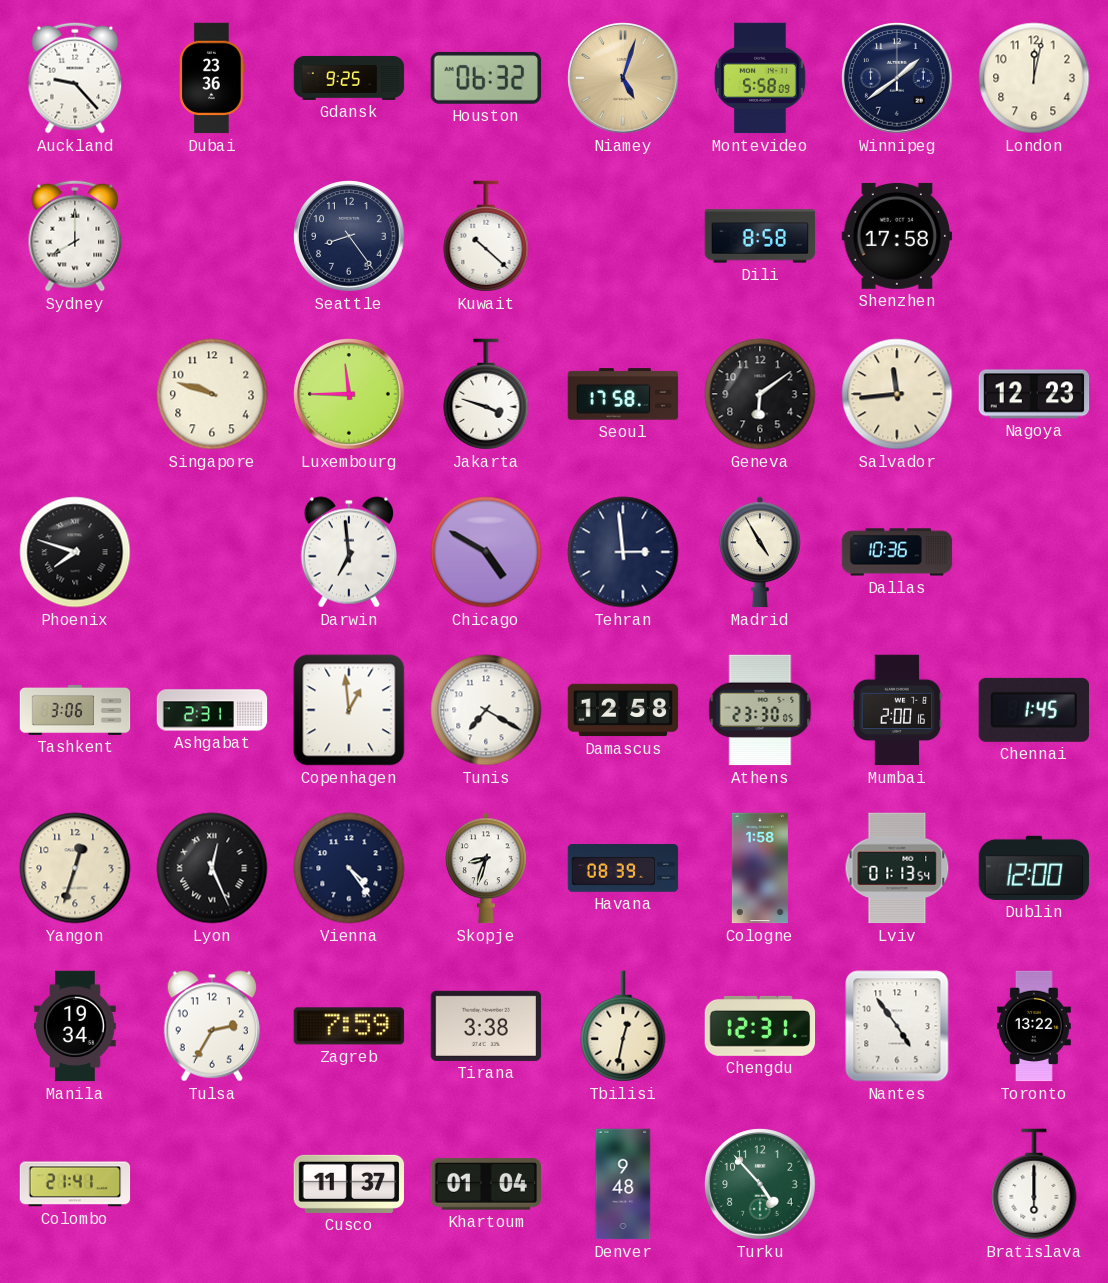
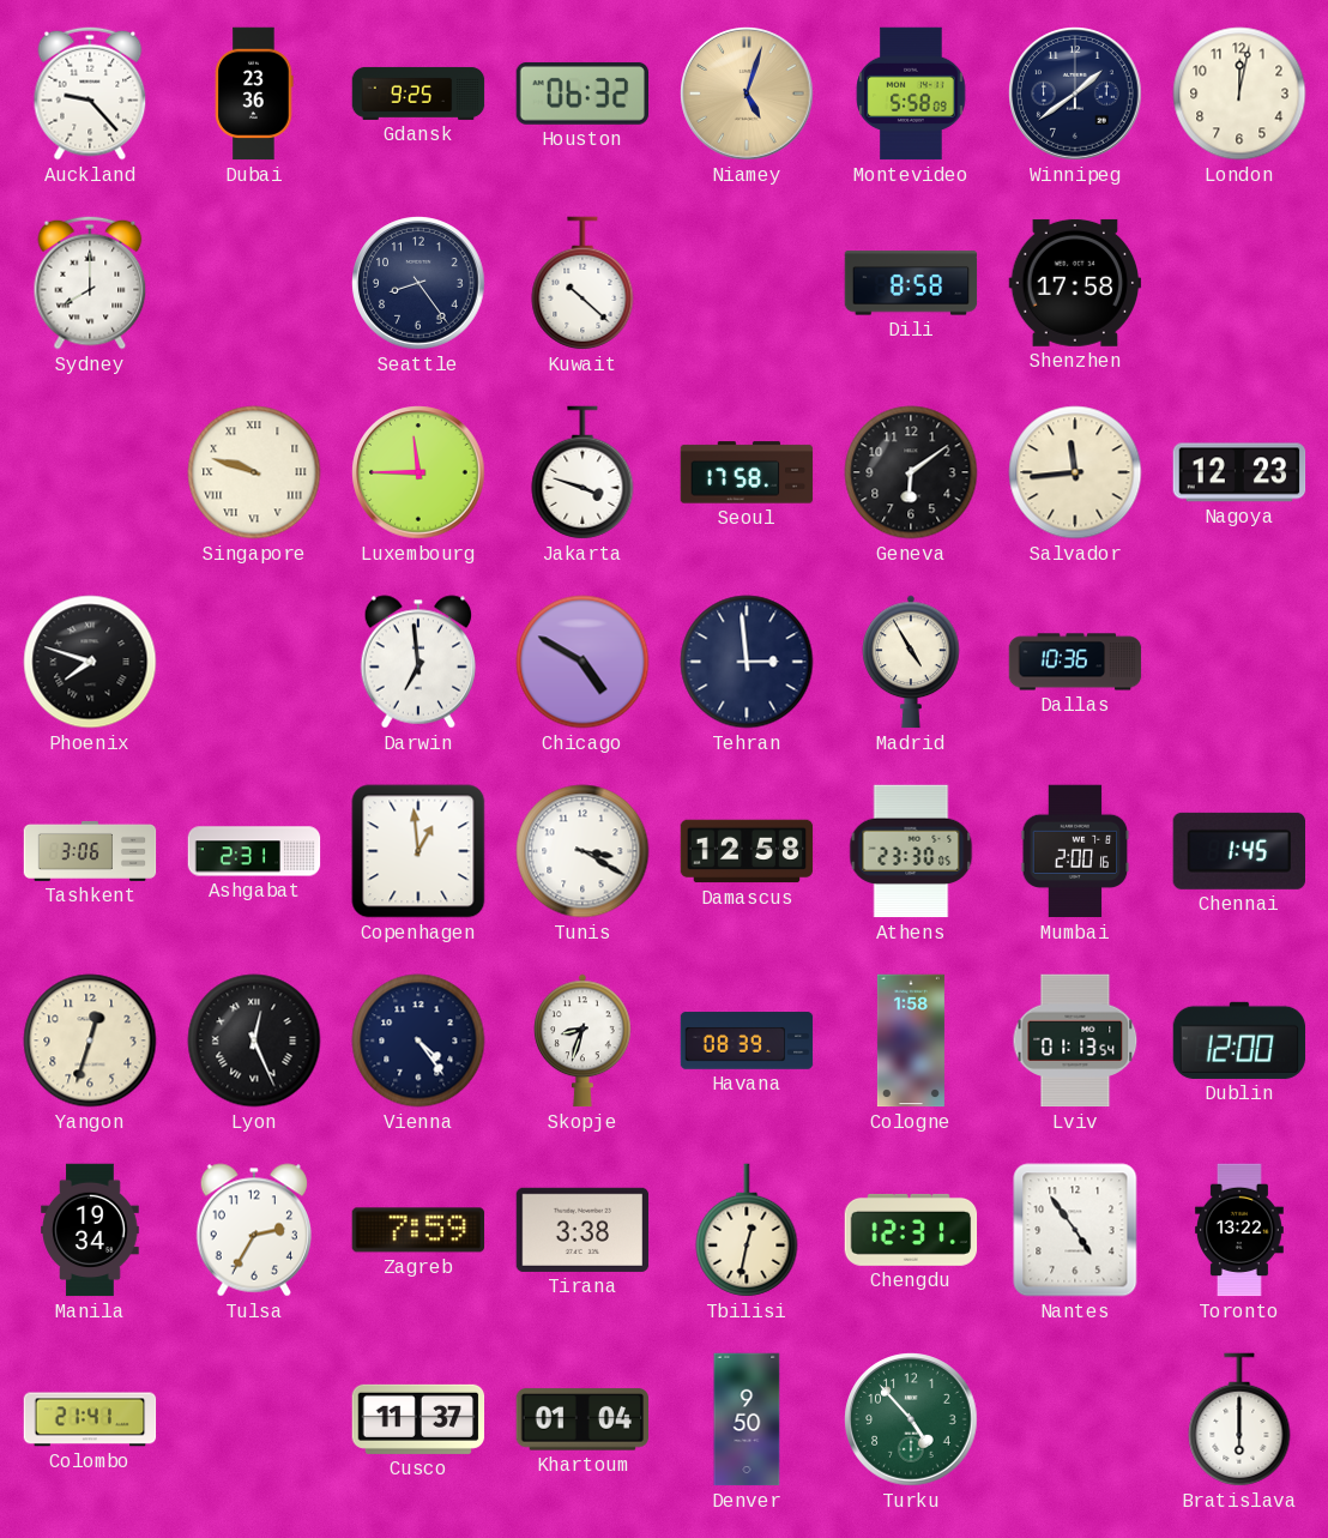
Singapore numerals: Arabic -> Roman
Tunis: 7:20 -> 3:20
Denver: 9:48 -> 9:50
